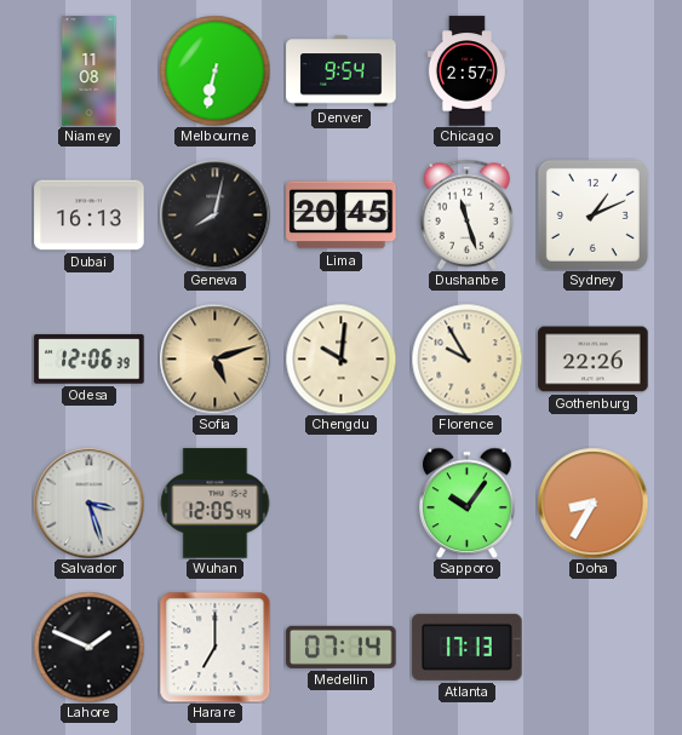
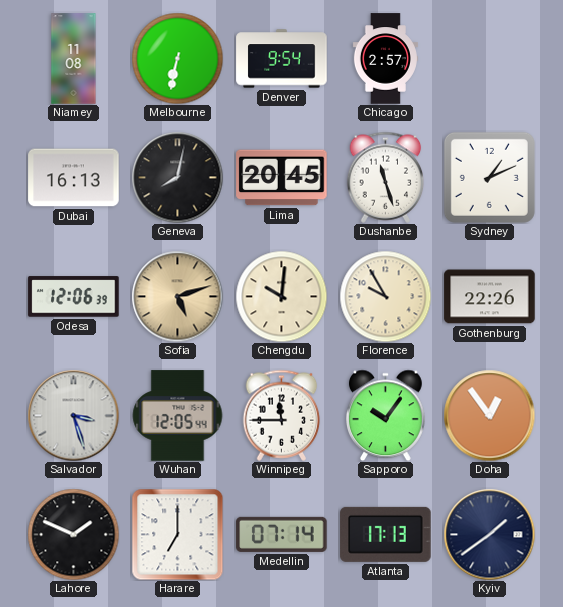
Winnipeg: none -> 11:45
Doha: 8:35 -> 12:54
Kyiv: none -> 1:39
